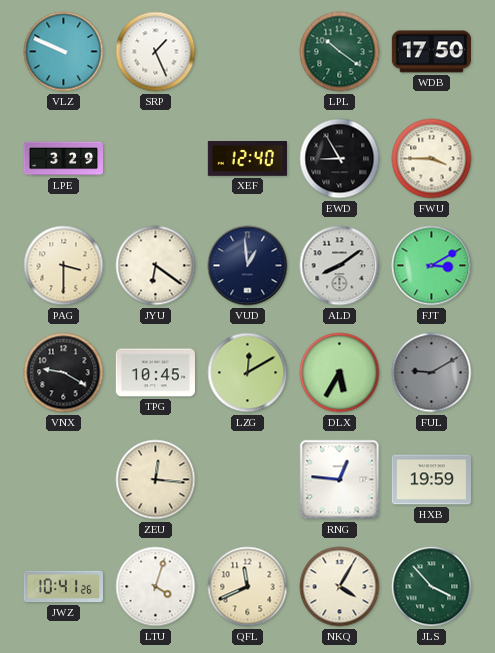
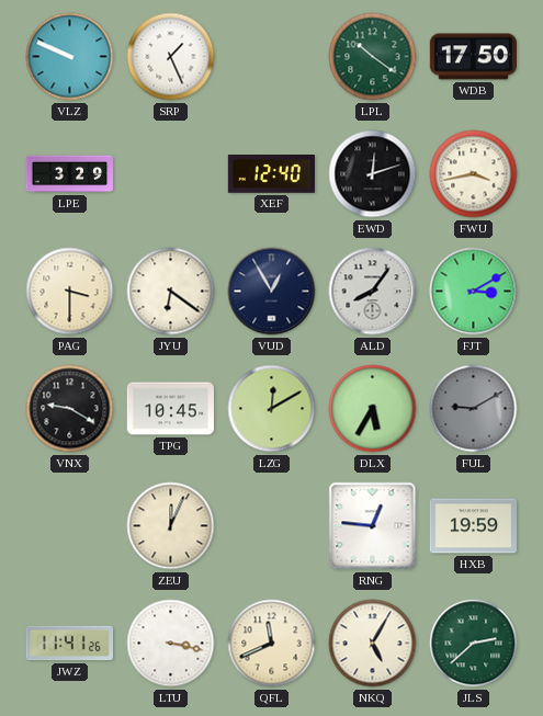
EWD: 8:55 -> 12:12
FWU: 3:45 -> 3:43
VUD: 12:59 -> 12:55
ALD: 8:09 -> 8:06
ZEU: 12:16 -> 12:04
JWZ: 10:41 -> 11:41
LTU: 4:03 -> 3:17
NKQ: 4:05 -> 5:05
JLS: 3:53 -> 2:38
